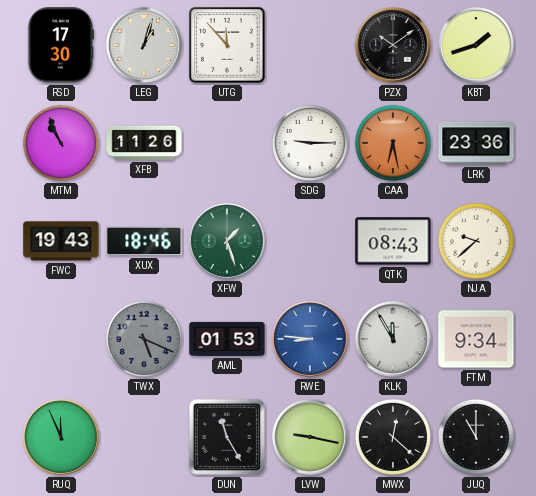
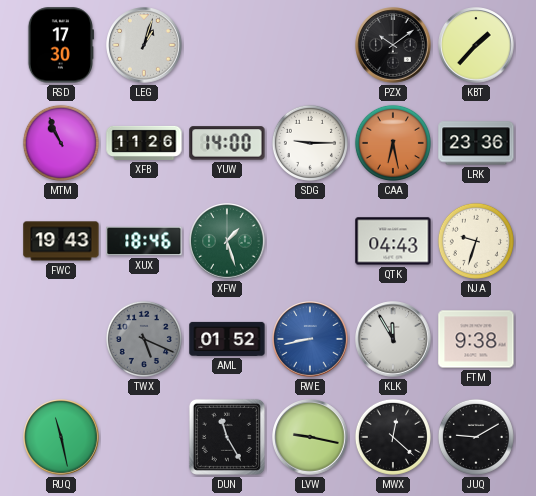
UTG: 11:53 -> none
KBT: 1:42 -> 1:37
YUW: none -> 14:00
QTK: 08:43 -> 04:43
NJA: 9:38 -> 9:33
AML: 01:53 -> 01:52
RWE: 8:46 -> 8:43
FTM: 9:34 -> 9:38
RUQ: 11:56 -> 11:28
JUQ: 11:00 -> 9:10
